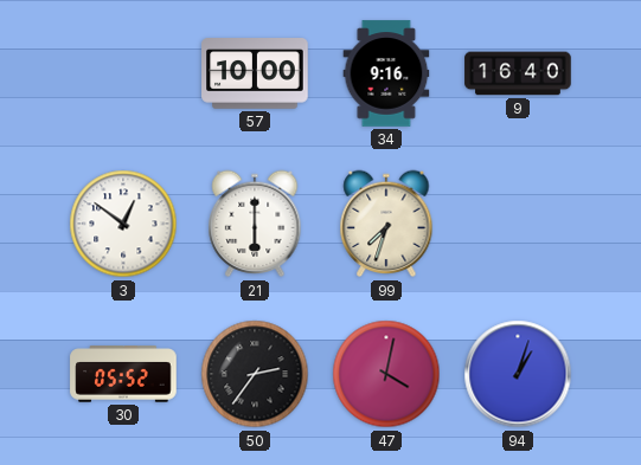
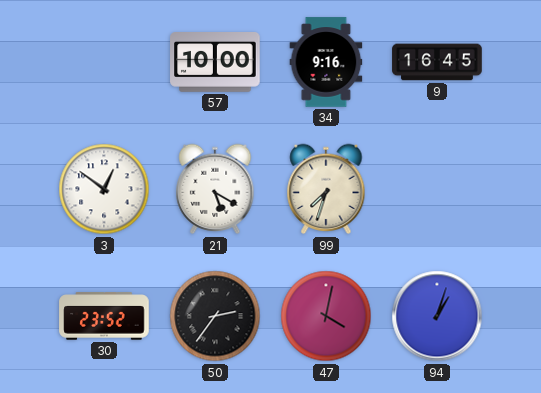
9: 16:40 -> 16:45
21: 6:00 -> 5:20
30: 05:52 -> 23:52
